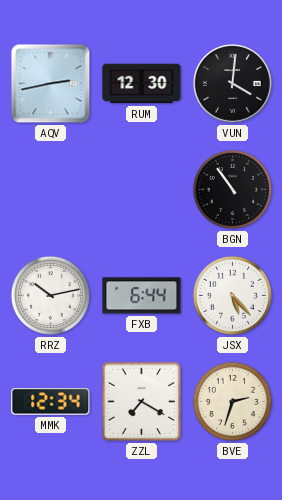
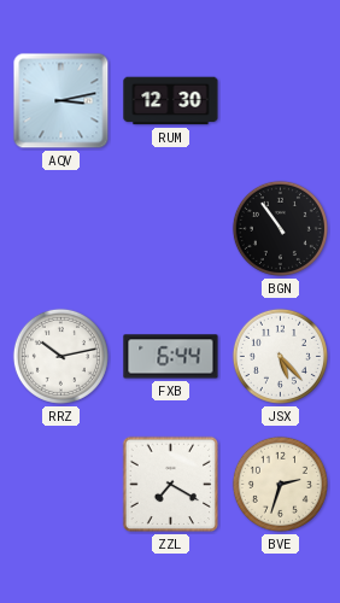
AQV: 2:43 -> 3:13
VUN: 4:01 -> none
MMK: 12:34 -> none
